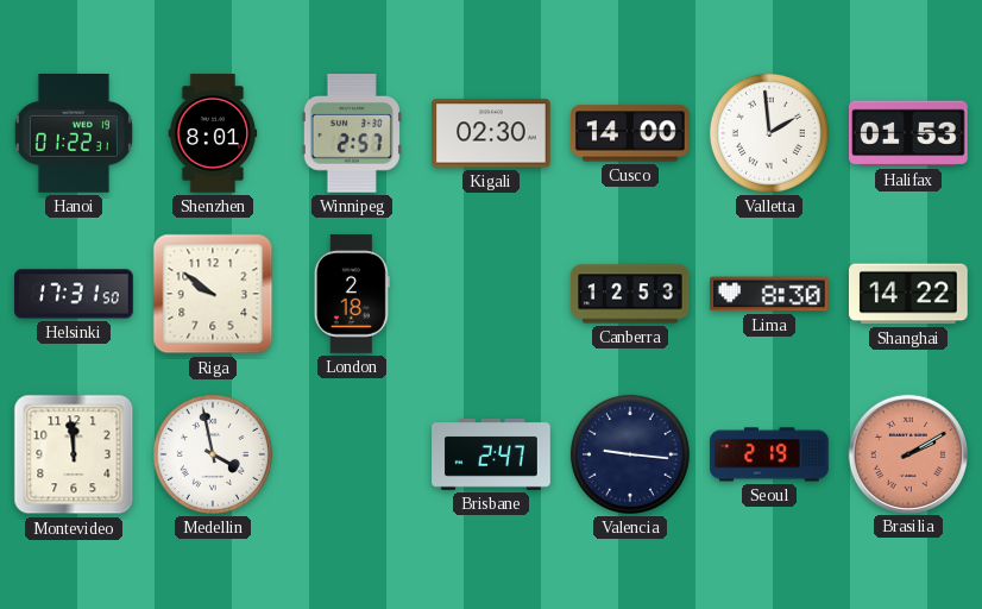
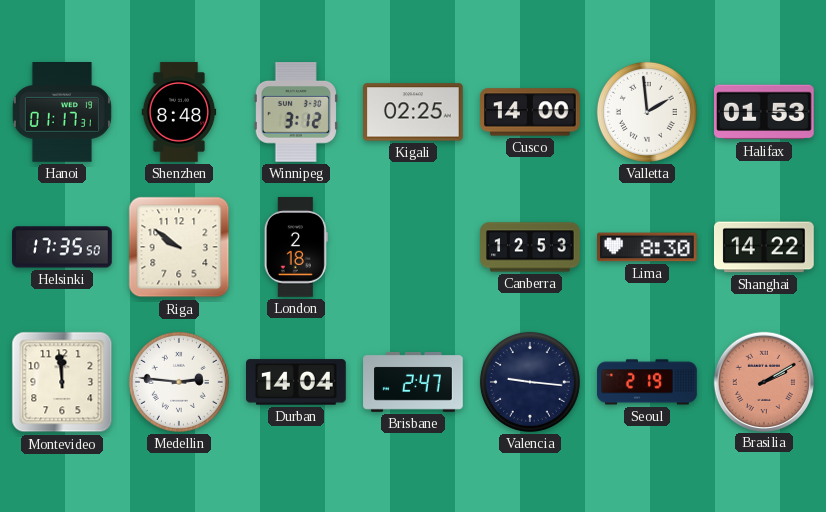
Hanoi: 01:22 -> 01:17
Shenzhen: 8:01 -> 8:48
Winnipeg: 2:57 -> 3:12
Kigali: 02:30 -> 02:25
Helsinki: 17:31 -> 17:35
Medellin: 3:58 -> 2:46
Durban: none -> 14:04
